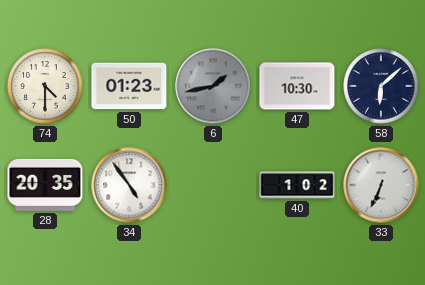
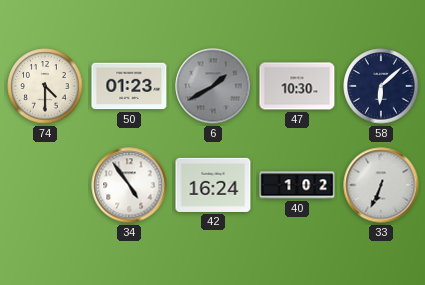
6: 1:43 -> 1:40
28: 20:35 -> none
42: none -> 16:24
